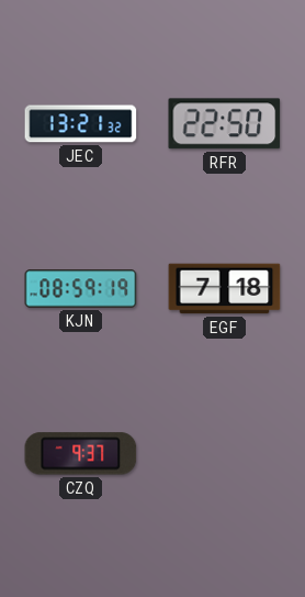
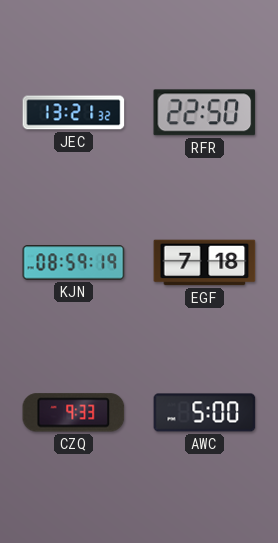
CZQ: 9:37 -> 9:33
AWC: none -> 5:00
